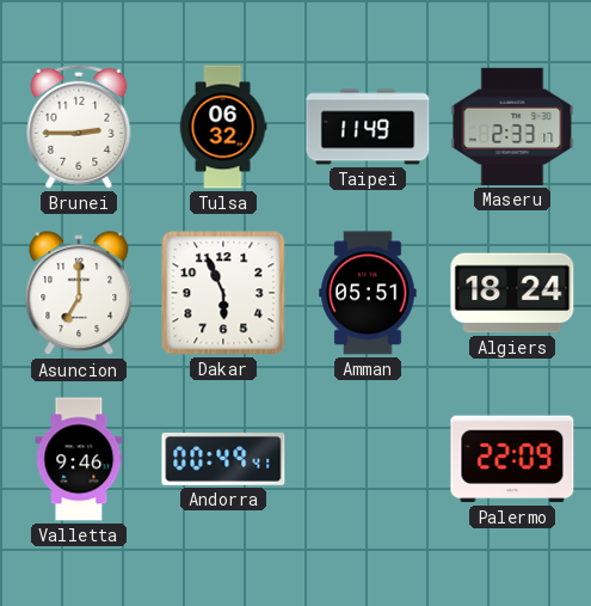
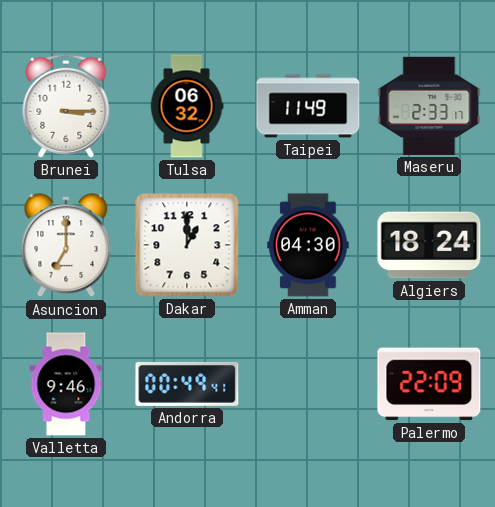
Brunei: 2:45 -> 3:15
Dakar: 5:56 -> 1:00
Amman: 05:51 -> 04:30
